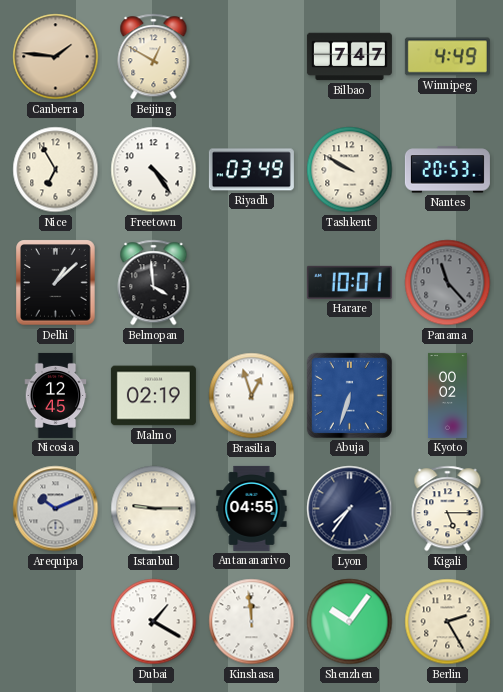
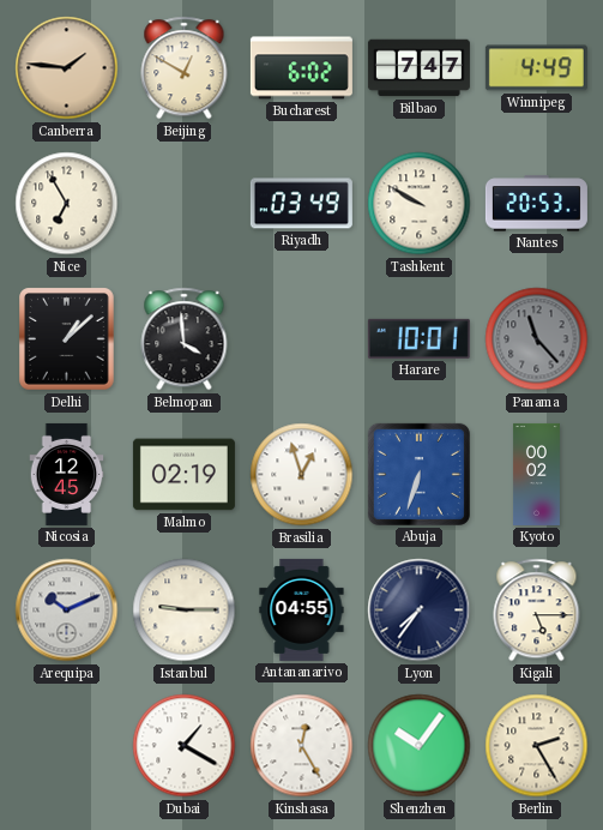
Bucharest: none -> 6:02
Freetown: 4:24 -> none
Kinshasa: 11:59 -> 12:25
